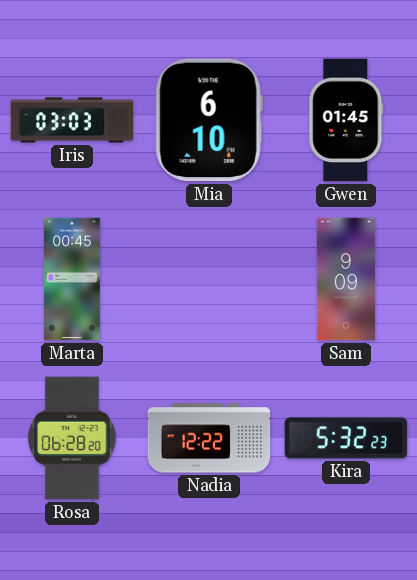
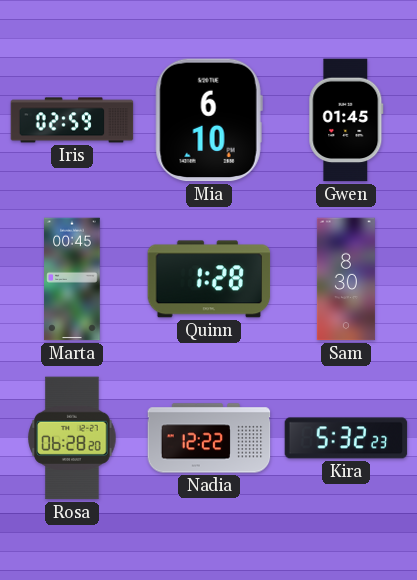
Iris: 03:03 -> 02:59
Quinn: none -> 1:28
Sam: 9:09 -> 8:30
